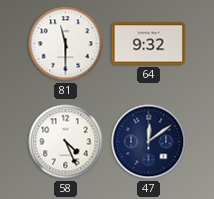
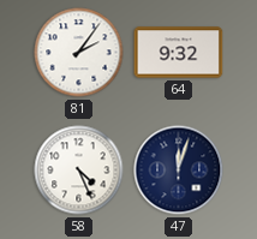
81: 11:30 -> 2:06
47: 12:09 -> 12:03
